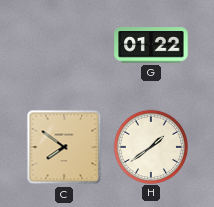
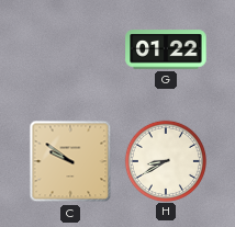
C: 7:51 -> 9:51
H: 1:39 -> 8:40
